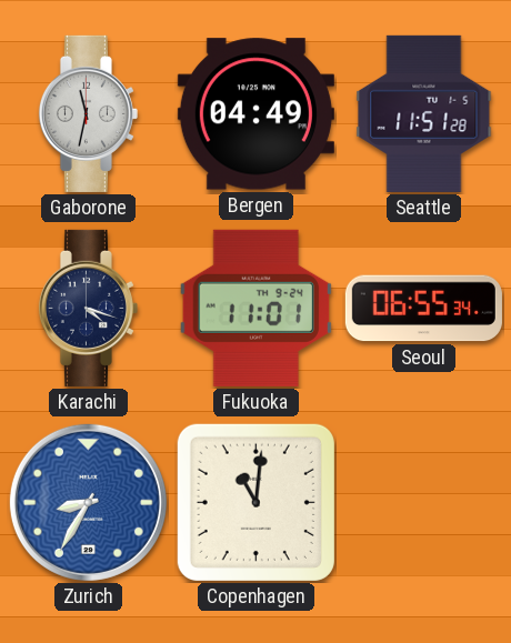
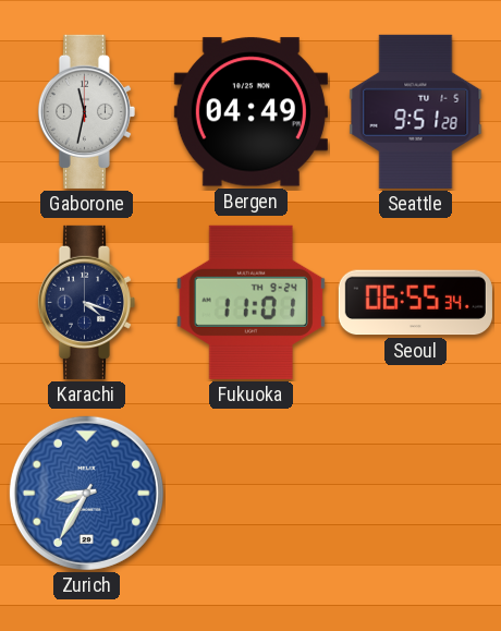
Seattle: 11:51 -> 9:51
Copenhagen: 11:01 -> none
